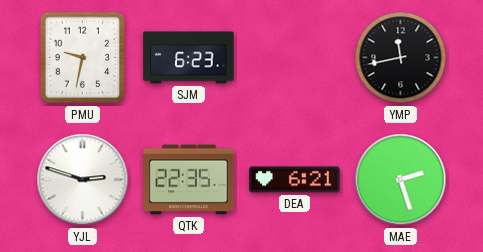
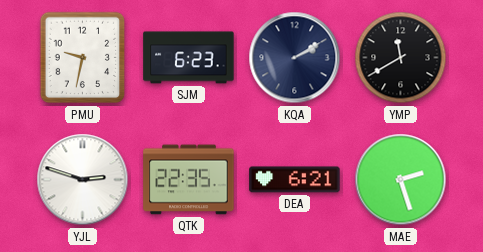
KQA: none -> 2:10
YMP: 11:43 -> 11:40
